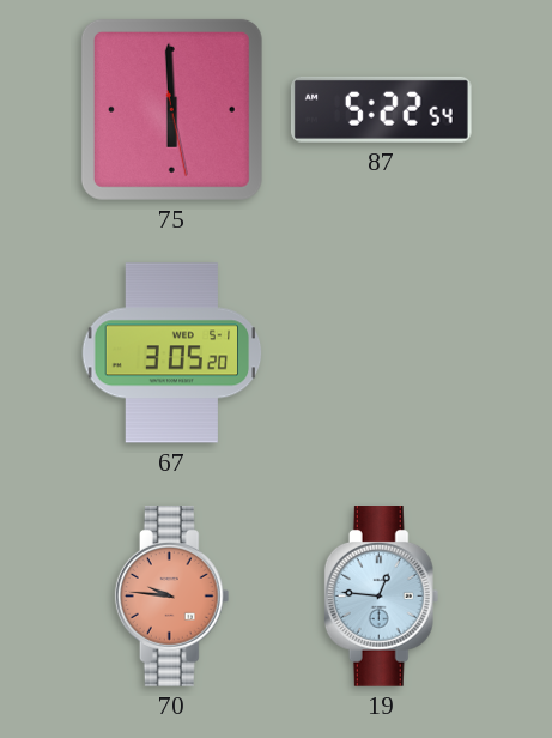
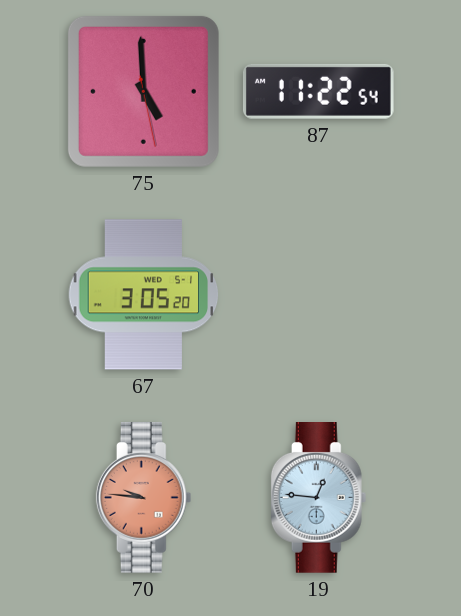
75: 5:59 -> 4:59
87: 5:22 -> 11:22
